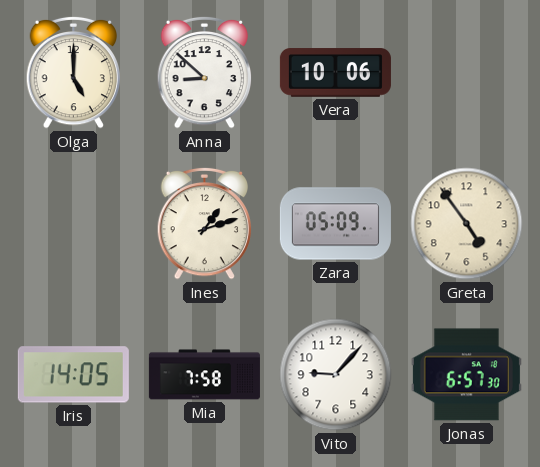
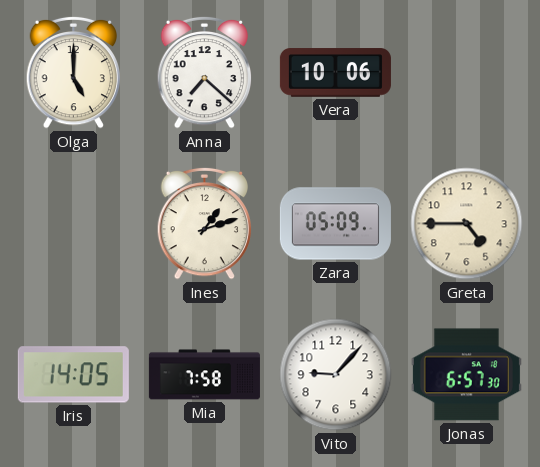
Anna: 8:52 -> 7:22
Greta: 4:54 -> 4:45
